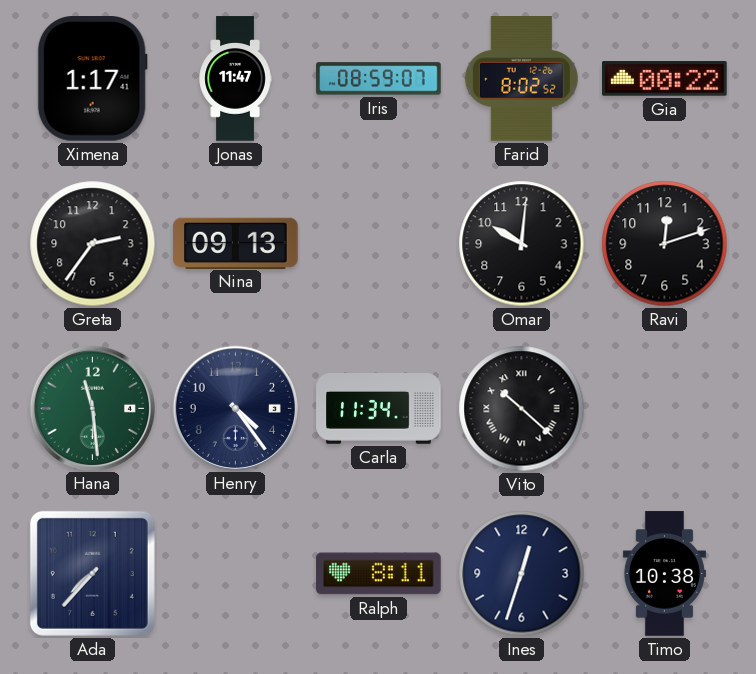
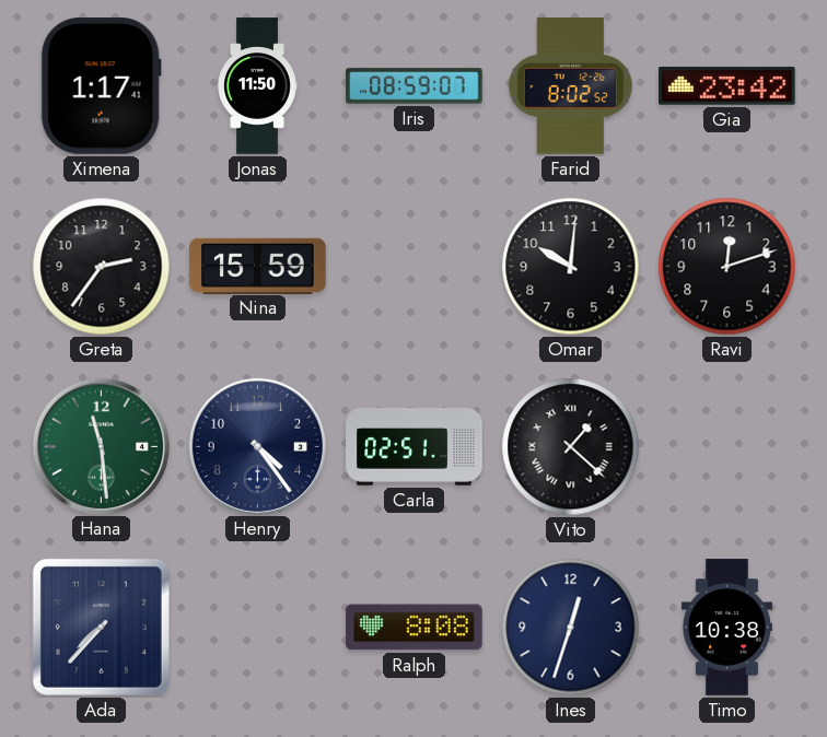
Jonas: 11:47 -> 11:50
Gia: 00:22 -> 23:42
Nina: 09:13 -> 15:59
Carla: 11:34 -> 02:51
Vito: 10:22 -> 1:22
Ralph: 8:11 -> 8:08
